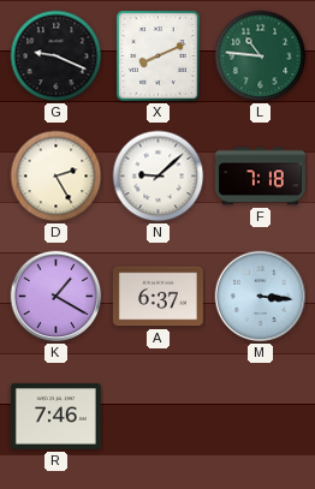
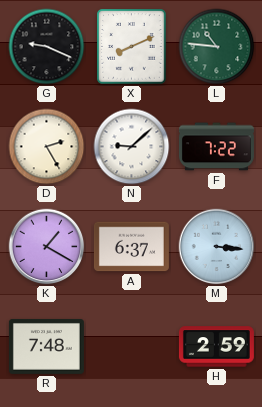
F: 7:18 -> 7:22
R: 7:46 -> 7:48
H: none -> 2:59
